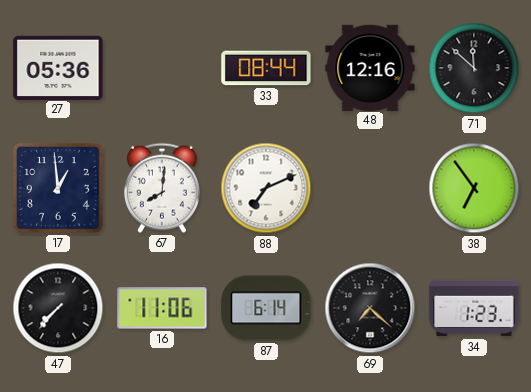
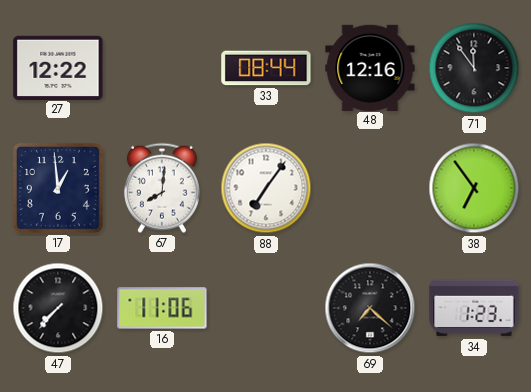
27: 05:36 -> 12:22
71: 11:52 -> 11:54
88: 7:11 -> 7:06
87: 6:14 -> none
